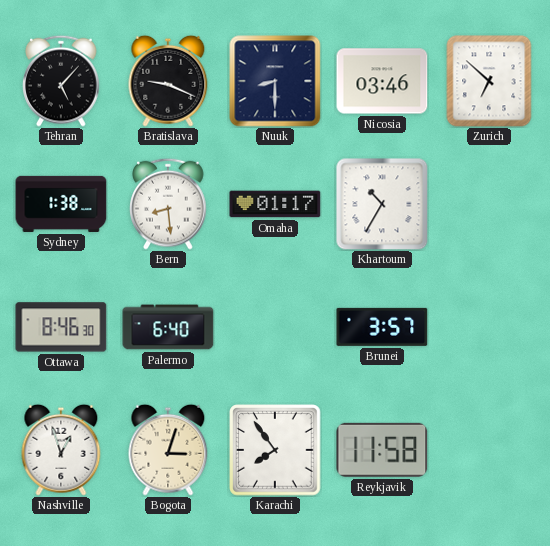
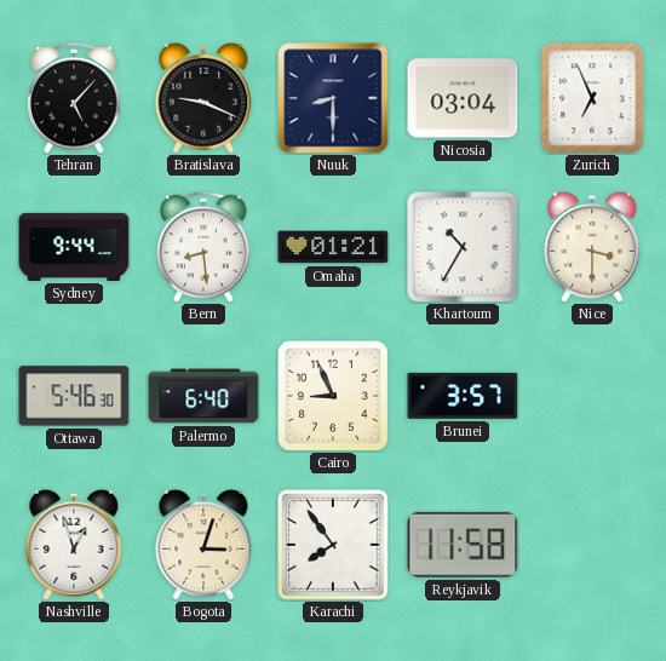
Nicosia: 03:46 -> 03:04
Zurich: 6:52 -> 6:56
Sydney: 1:38 -> 9:44
Omaha: 01:17 -> 01:21
Nice: none -> 3:30
Ottawa: 8:46 -> 5:46
Cairo: none -> 8:56
